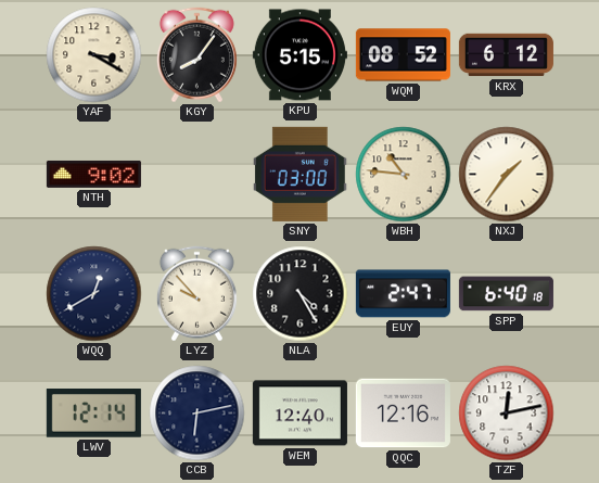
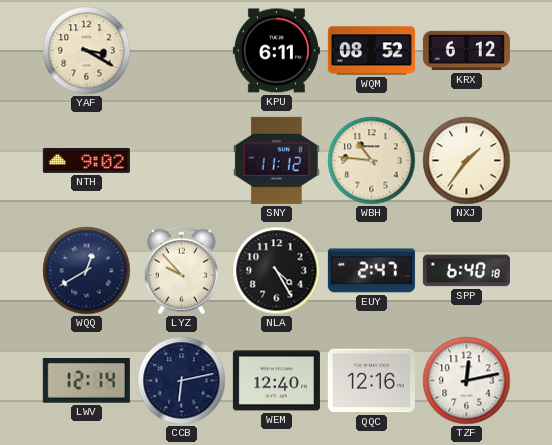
KGY: 8:06 -> none
KPU: 5:15 -> 6:11
SNY: 03:00 -> 11:12
